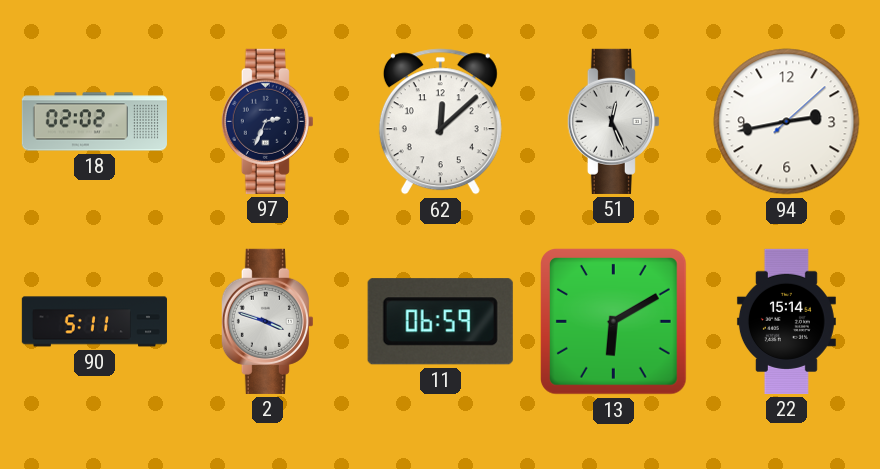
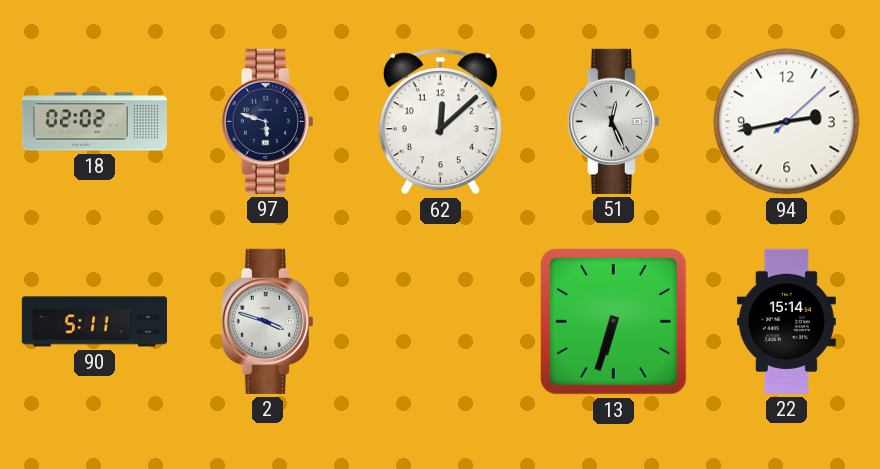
97: 2:34 -> 5:48
11: 06:59 -> none
13: 6:10 -> 6:33
